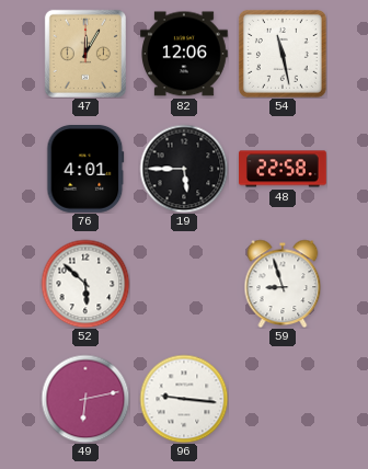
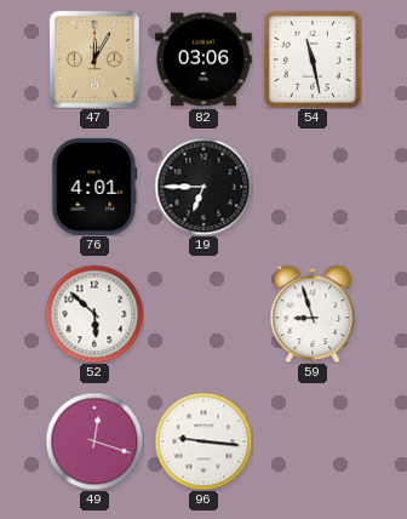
82: 12:06 -> 03:06
19: 5:45 -> 6:45
48: 22:58 -> none
49: 6:13 -> 12:18
